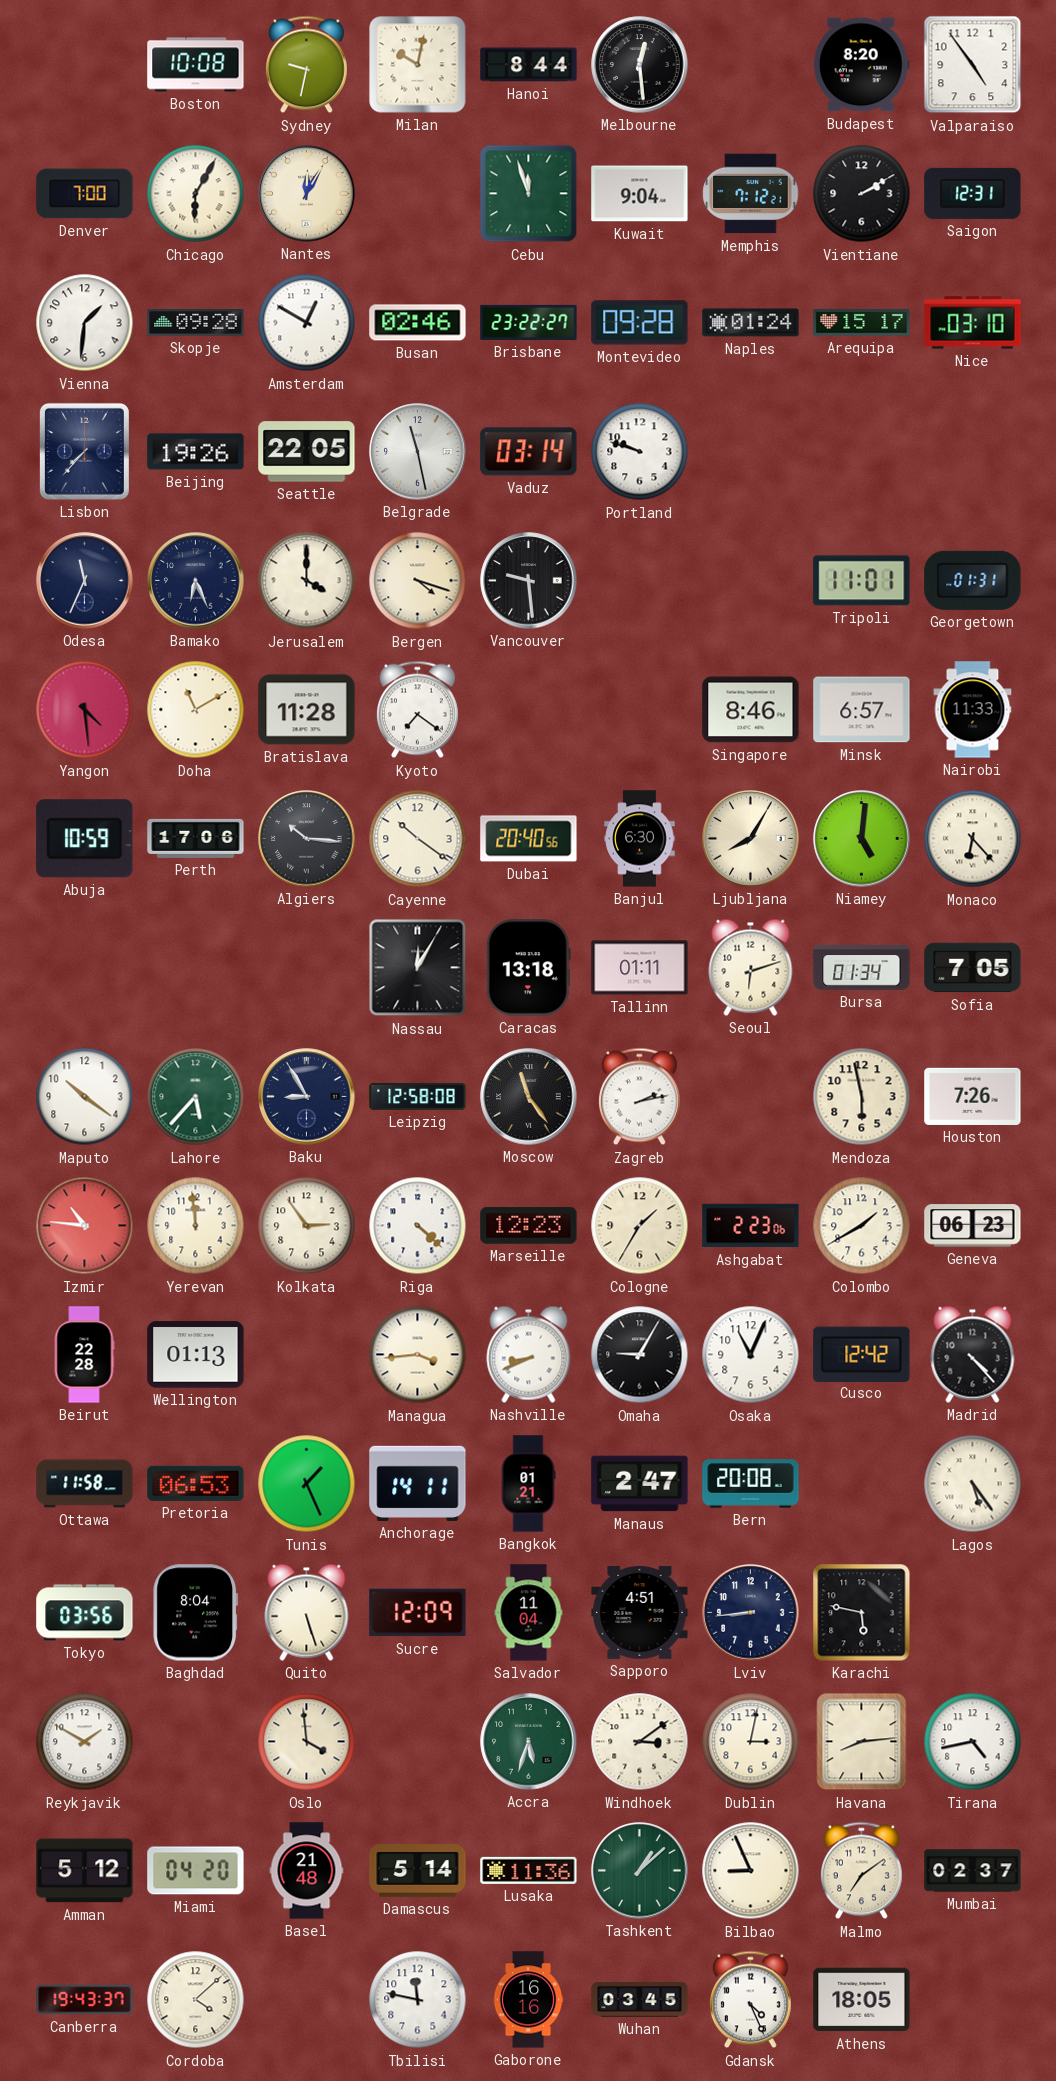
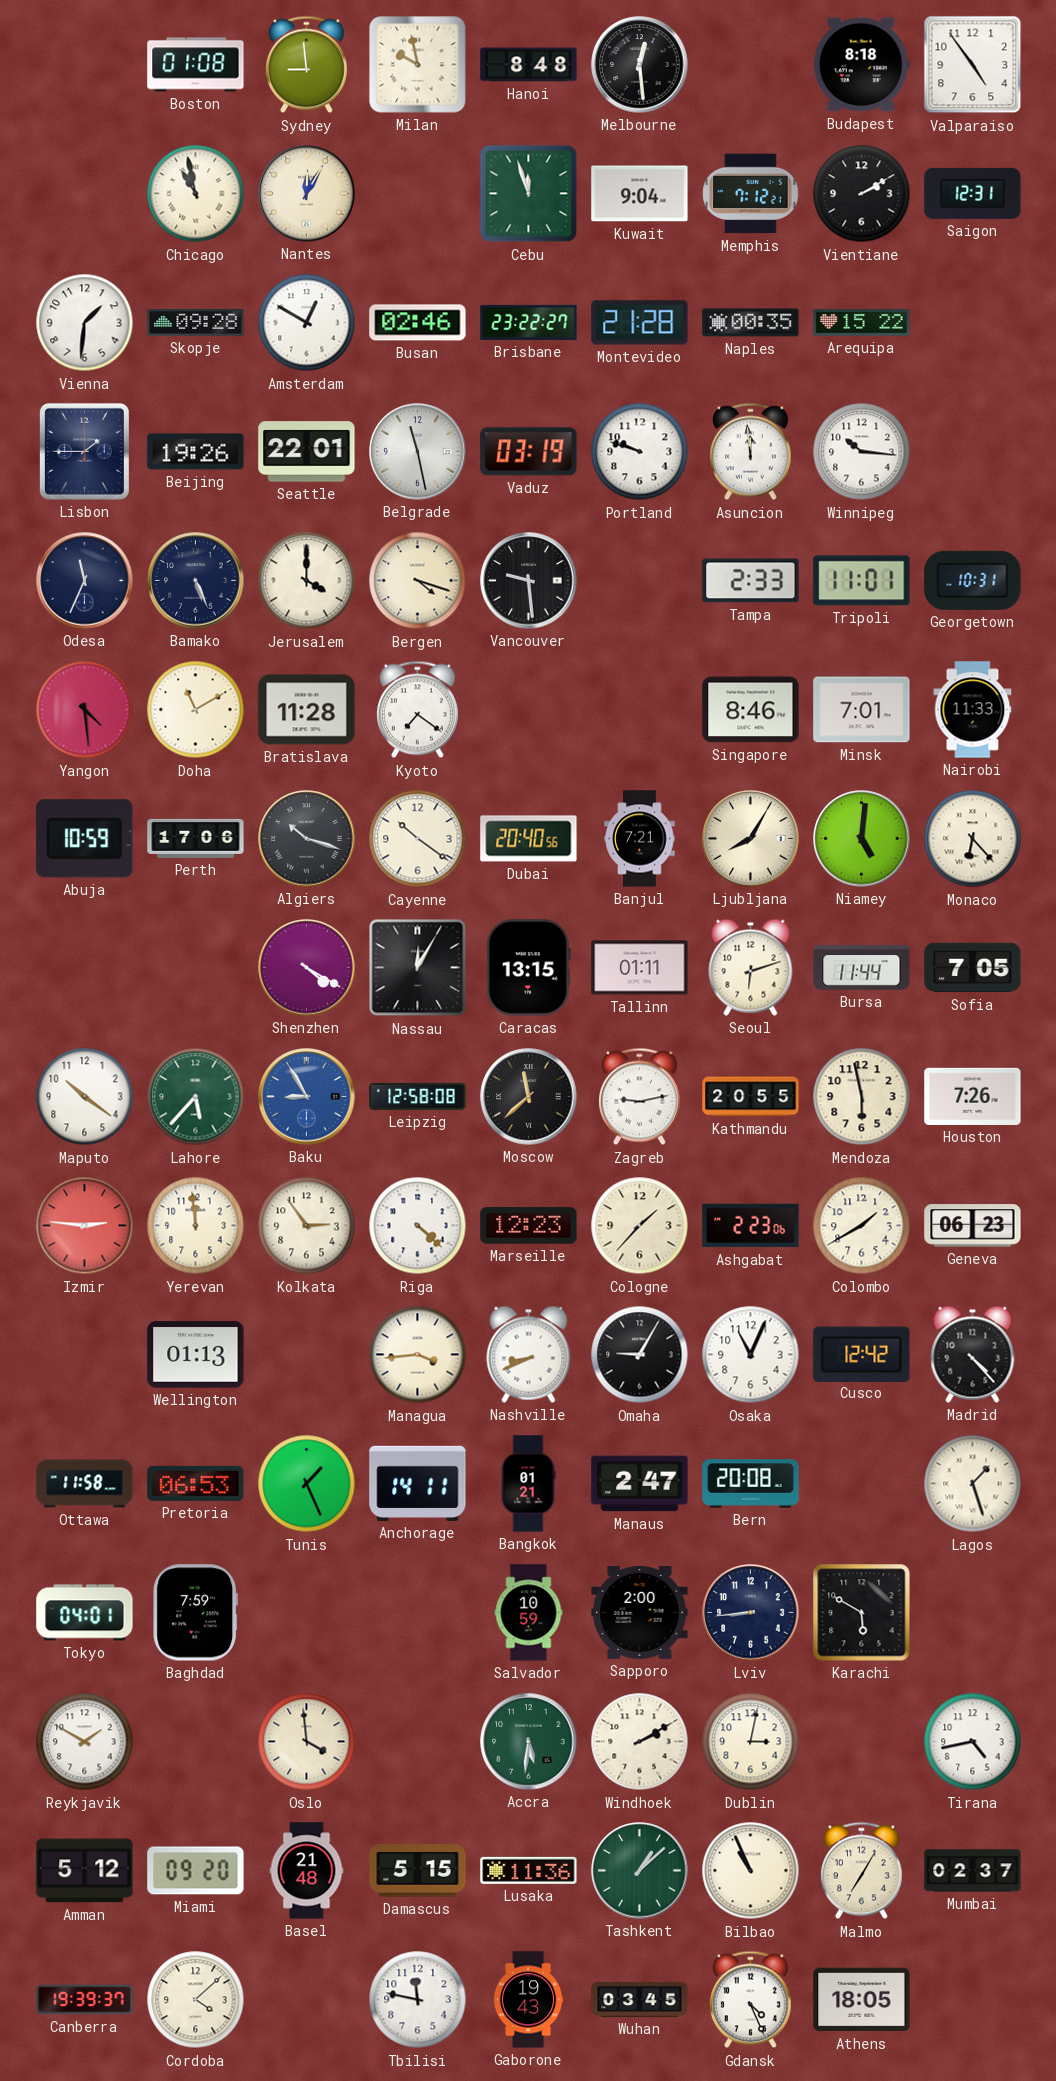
Boston: 10:08 -> 01:08
Sydney: 9:32 -> 8:59
Milan: 10:02 -> 9:58
Hanoi: 8:44 -> 8:48
Budapest: 8:20 -> 8:18
Denver: 7:00 -> none
Chicago: 6:05 -> 10:58
Montevideo: 09:28 -> 21:28
Naples: 01:24 -> 00:35
Arequipa: 15:17 -> 15:22
Nice: 03:10 -> none
Lisbon: 7:37 -> 1:45
Seattle: 22:05 -> 22:01
Vaduz: 03:14 -> 03:19
Asuncion: none -> 11:59
Winnipeg: none -> 10:16
Bamako: 6:26 -> 5:26
Tampa: none -> 2:33
Georgetown: 01:31 -> 10:31
Minsk: 6:57 -> 7:01
Algiers: 10:16 -> 10:18
Banjul: 6:30 -> 7:21
Shenzhen: none -> 4:20
Caracas: 13:18 -> 13:15
Bursa: 01:34 -> 11:44
Baku dial: navy -> blue
Moscow: 11:24 -> 11:38
Zagreb: 2:13 -> 9:13
Kathmandu: none -> 20:55
Izmir: 10:46 -> 2:46
Cologne: 1:35 -> 1:37
Beirut: 22:28 -> none
Lagos: 5:24 -> 1:27
Tokyo: 03:56 -> 04:01
Baghdad: 8:04 -> 7:59
Quito: 5:27 -> none
Sucre: 12:09 -> none
Salvador: 11:04 -> 10:59
Sapporo: 4:51 -> 2:00
Karachi: 5:47 -> 5:50
Accra: 5:33 -> 5:31
Windhoek: 3:09 -> 2:10
Havana: 8:14 -> none
Miami: 04:20 -> 09:20
Damascus: 5:14 -> 5:15
Bilbao: 8:56 -> 10:56
Malmo: 7:09 -> 7:05
Canberra: 19:43 -> 19:39
Gaborone: 16:16 -> 19:43
